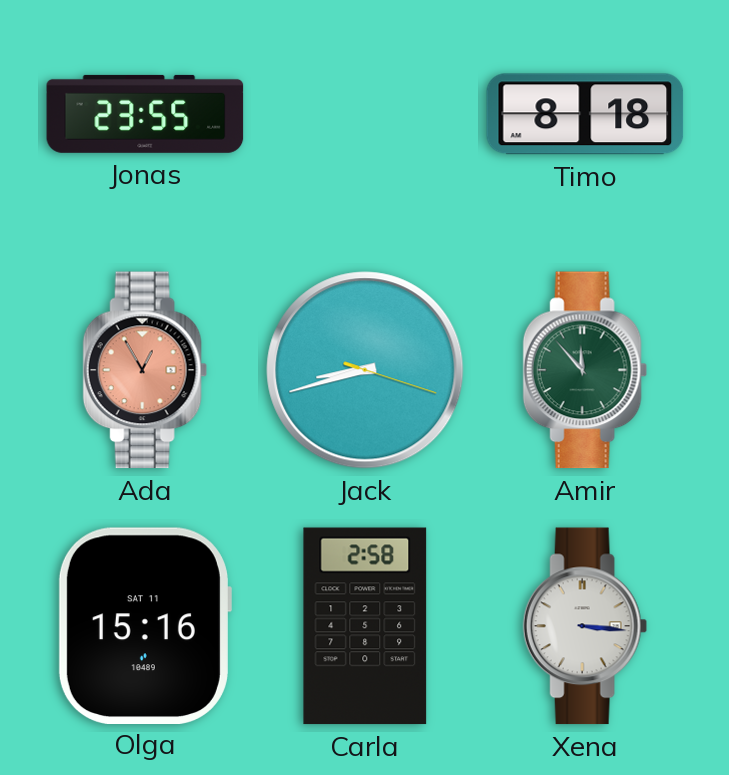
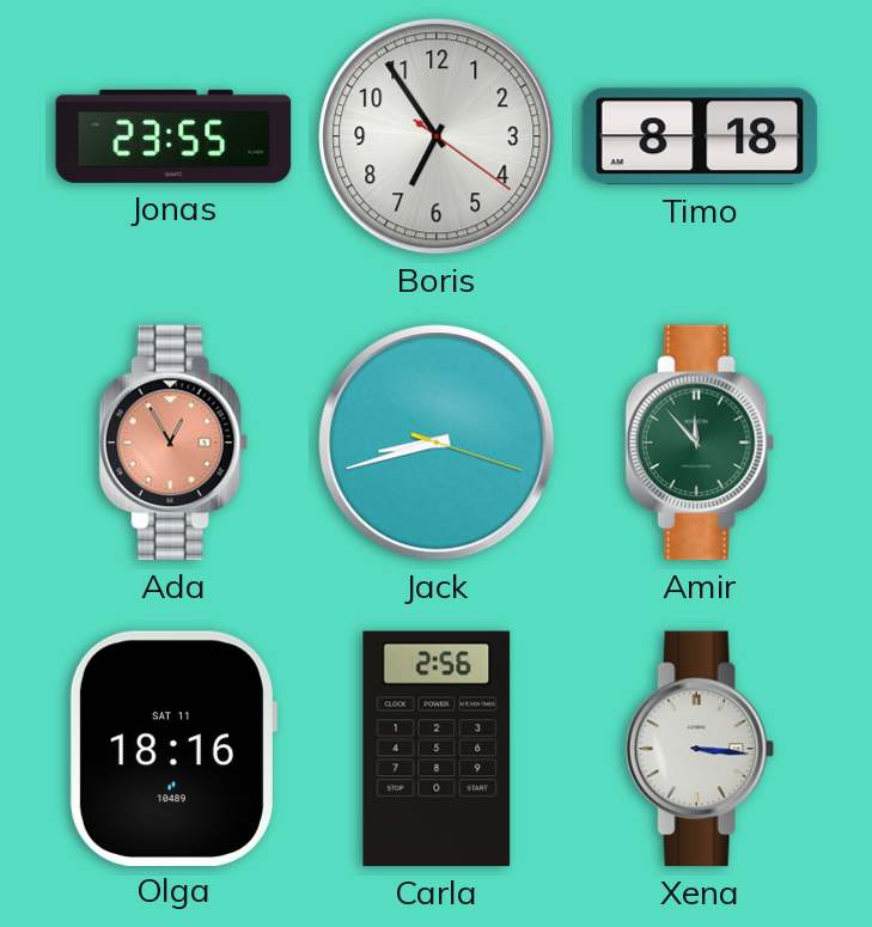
Boris: none -> 6:54
Olga: 15:16 -> 18:16
Carla: 2:58 -> 2:56
